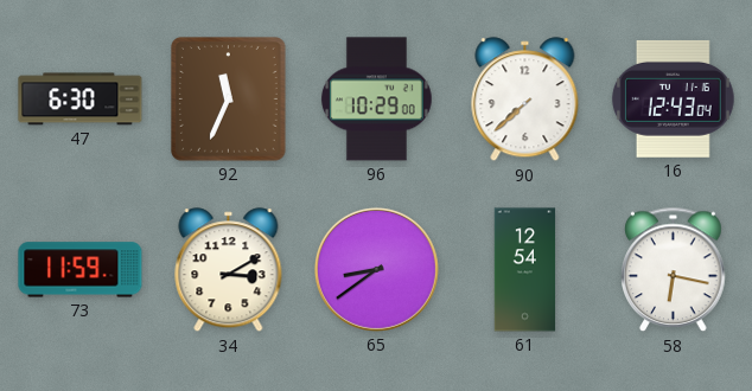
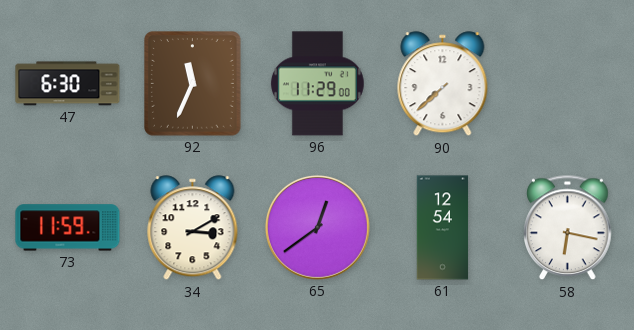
96: 10:29 -> 11:29
16: 12:43 -> none
65: 8:39 -> 12:39
